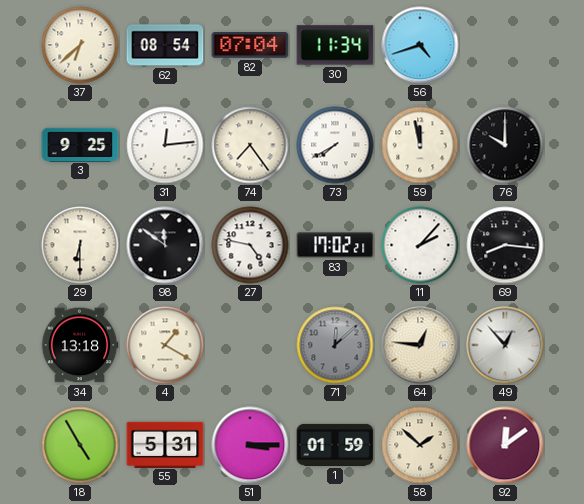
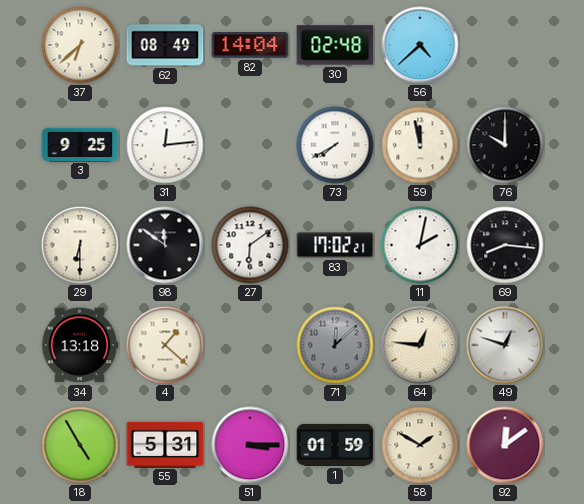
62: 08:54 -> 08:49
82: 07:04 -> 14:04
30: 11:34 -> 02:48
56: 4:42 -> 4:38
74: 7:24 -> none
27: 4:47 -> 6:09
11: 2:07 -> 2:02
4: 1:20 -> 1:22
49: 12:53 -> 12:48
58: 1:52 -> 1:50
